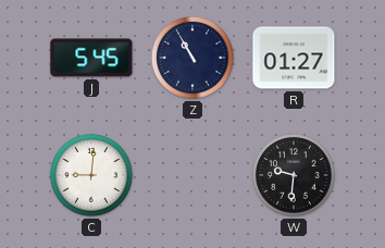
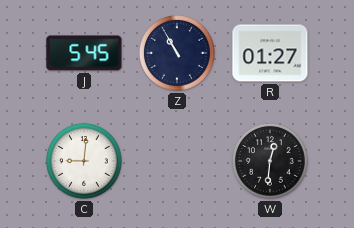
W: 9:31 -> 12:31
